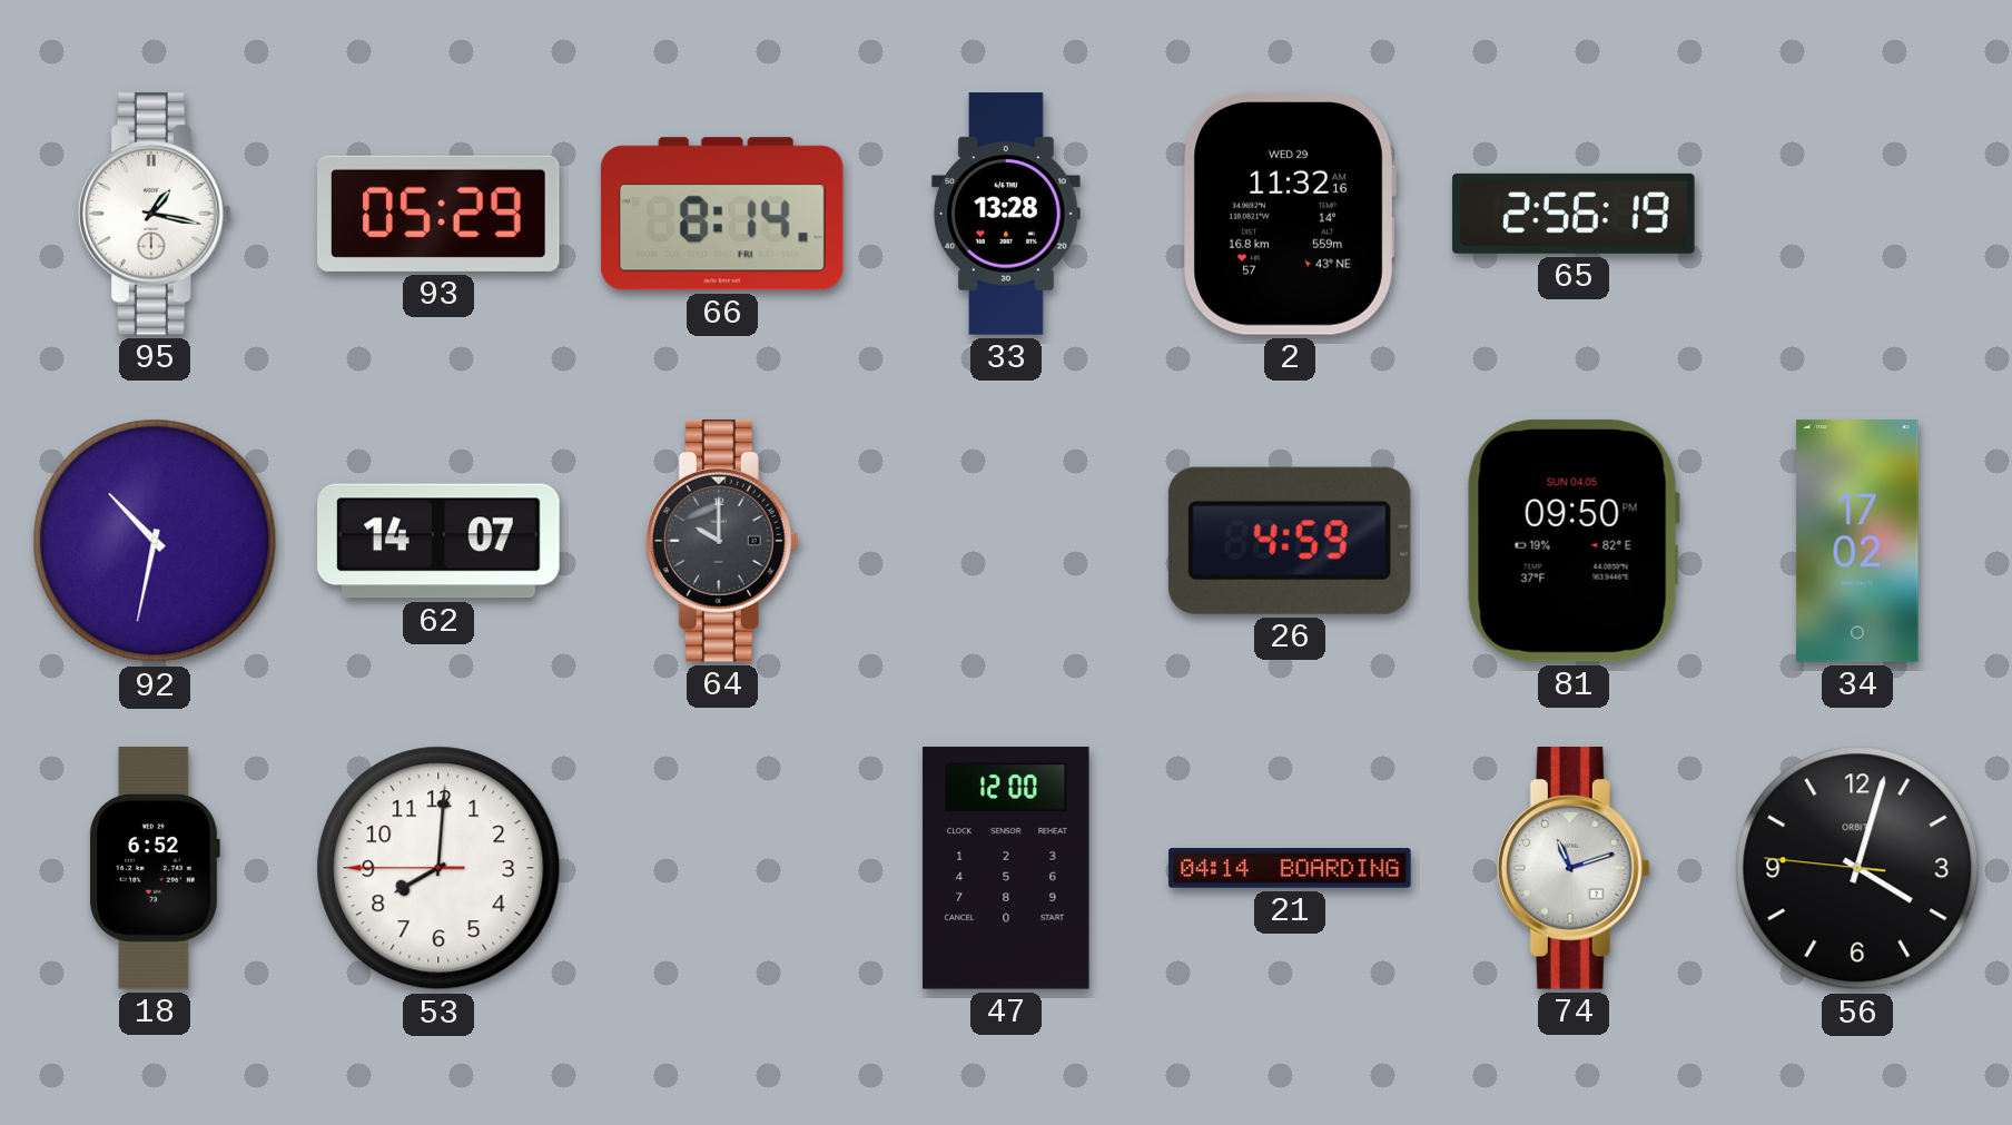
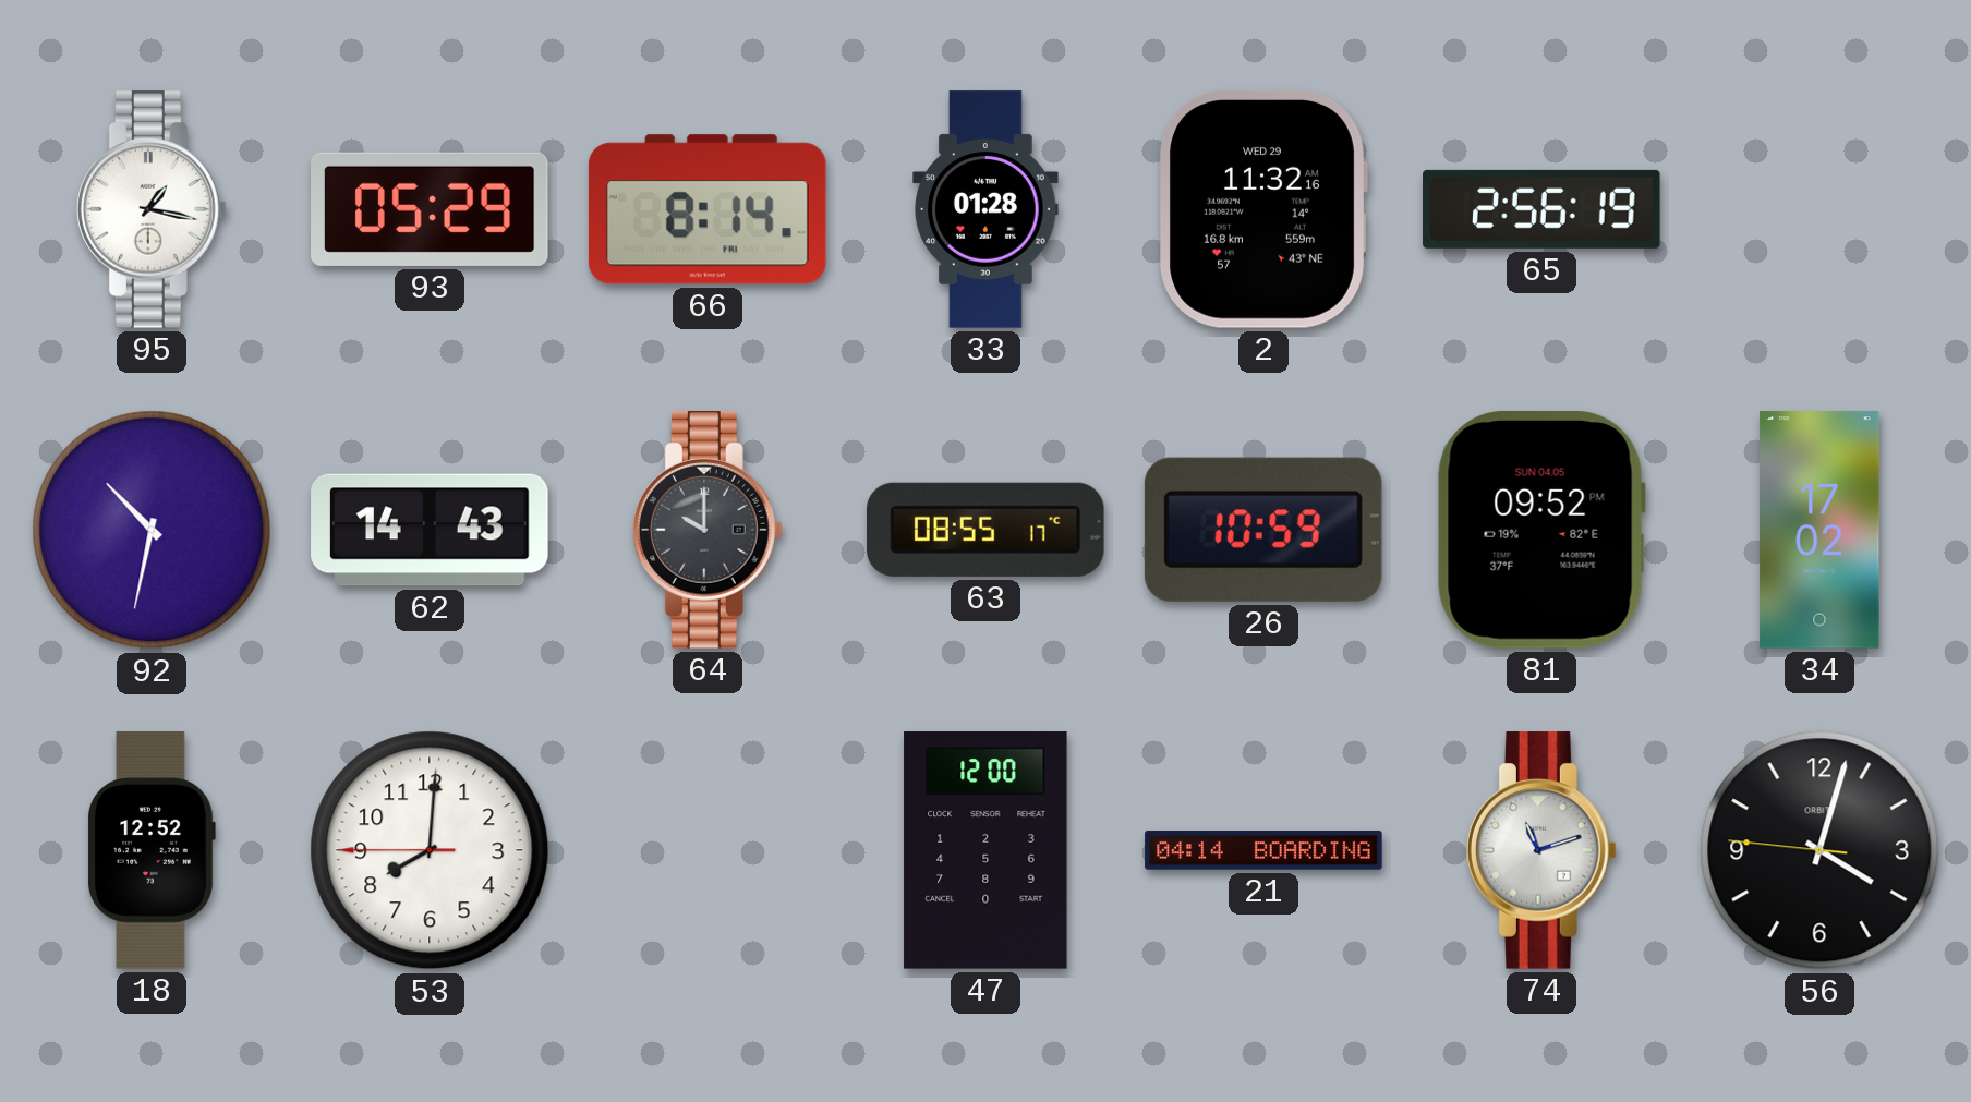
33: 13:28 -> 01:28
62: 14:07 -> 14:43
63: none -> 08:55
26: 4:59 -> 10:59
81: 09:50 -> 09:52
18: 6:52 -> 12:52
